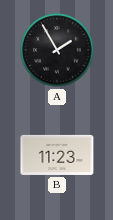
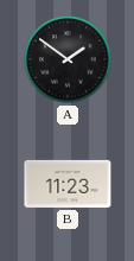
A: 1:55 -> 1:51
